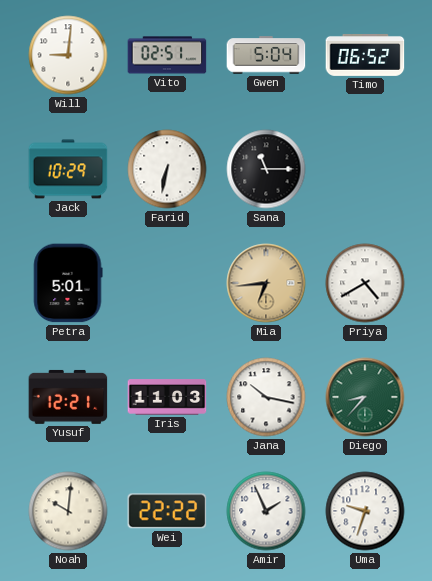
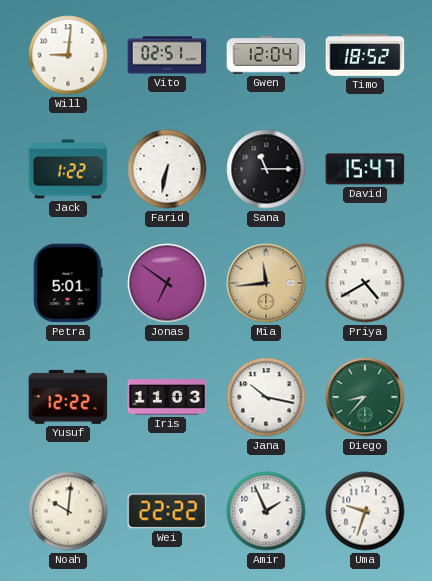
Gwen: 5:04 -> 12:04
Timo: 06:52 -> 18:52
Jack: 10:29 -> 1:22
David: none -> 15:47
Jonas: none -> 6:51
Mia: 6:44 -> 11:44
Yusuf: 12:21 -> 12:22
